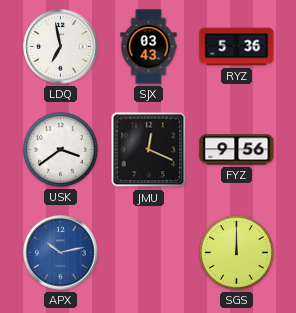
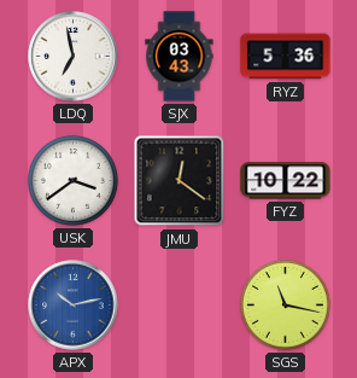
JMU: 12:19 -> 12:21
FYZ: 9:56 -> 10:22
SGS: 12:00 -> 11:17
